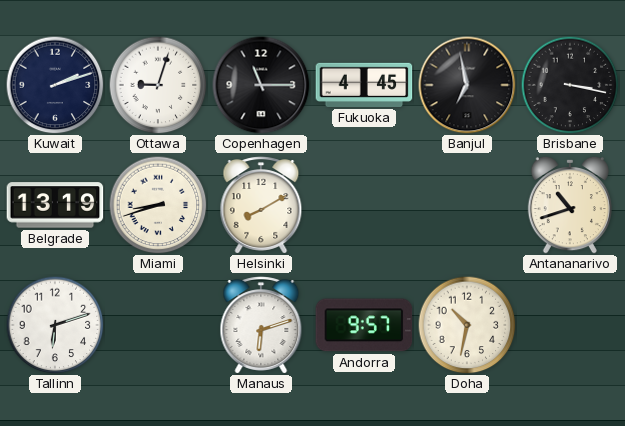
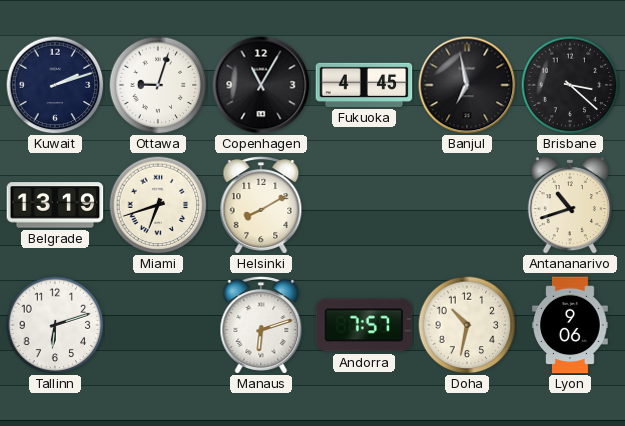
Copenhagen: 11:15 -> 11:05
Brisbane: 3:17 -> 3:22
Miami: 8:42 -> 6:42
Andorra: 9:57 -> 7:57
Lyon: none -> 9:06
